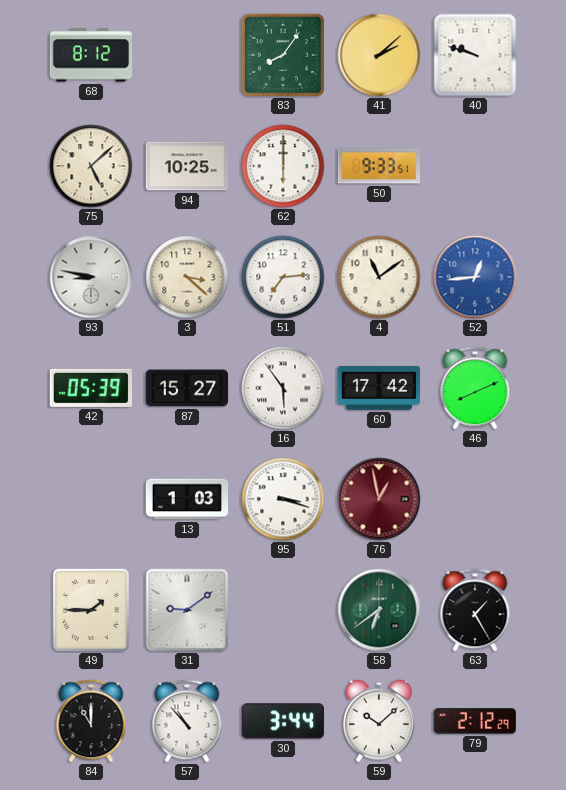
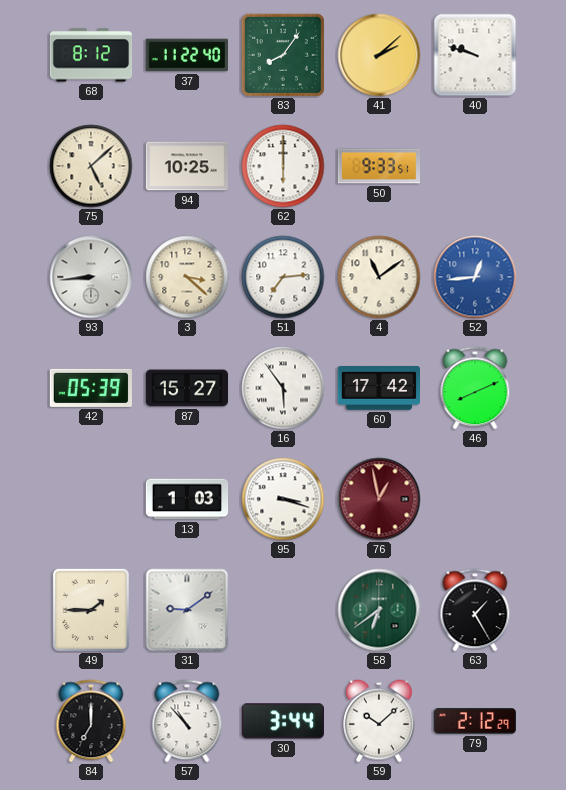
37: none -> 11:22
93: 8:47 -> 8:44
84: 11:00 -> 7:00
